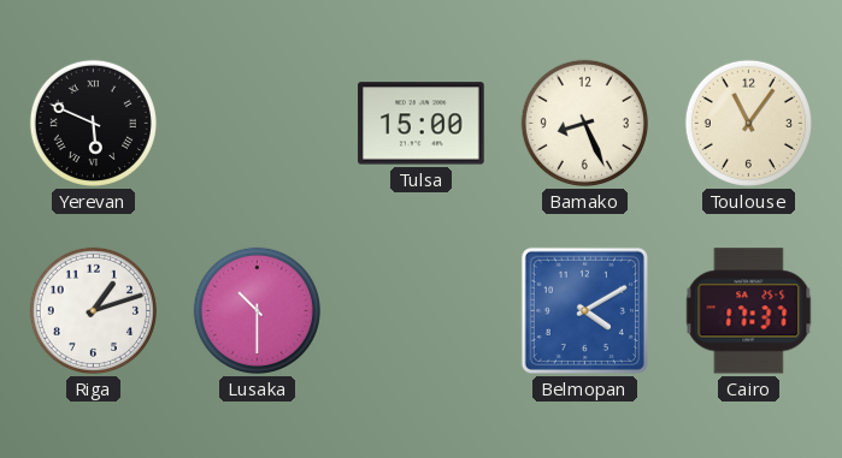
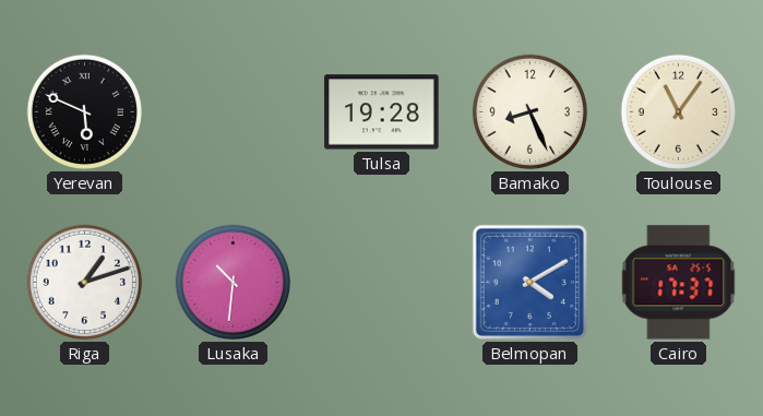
Tulsa: 15:00 -> 19:28
Lusaka: 10:30 -> 10:31
